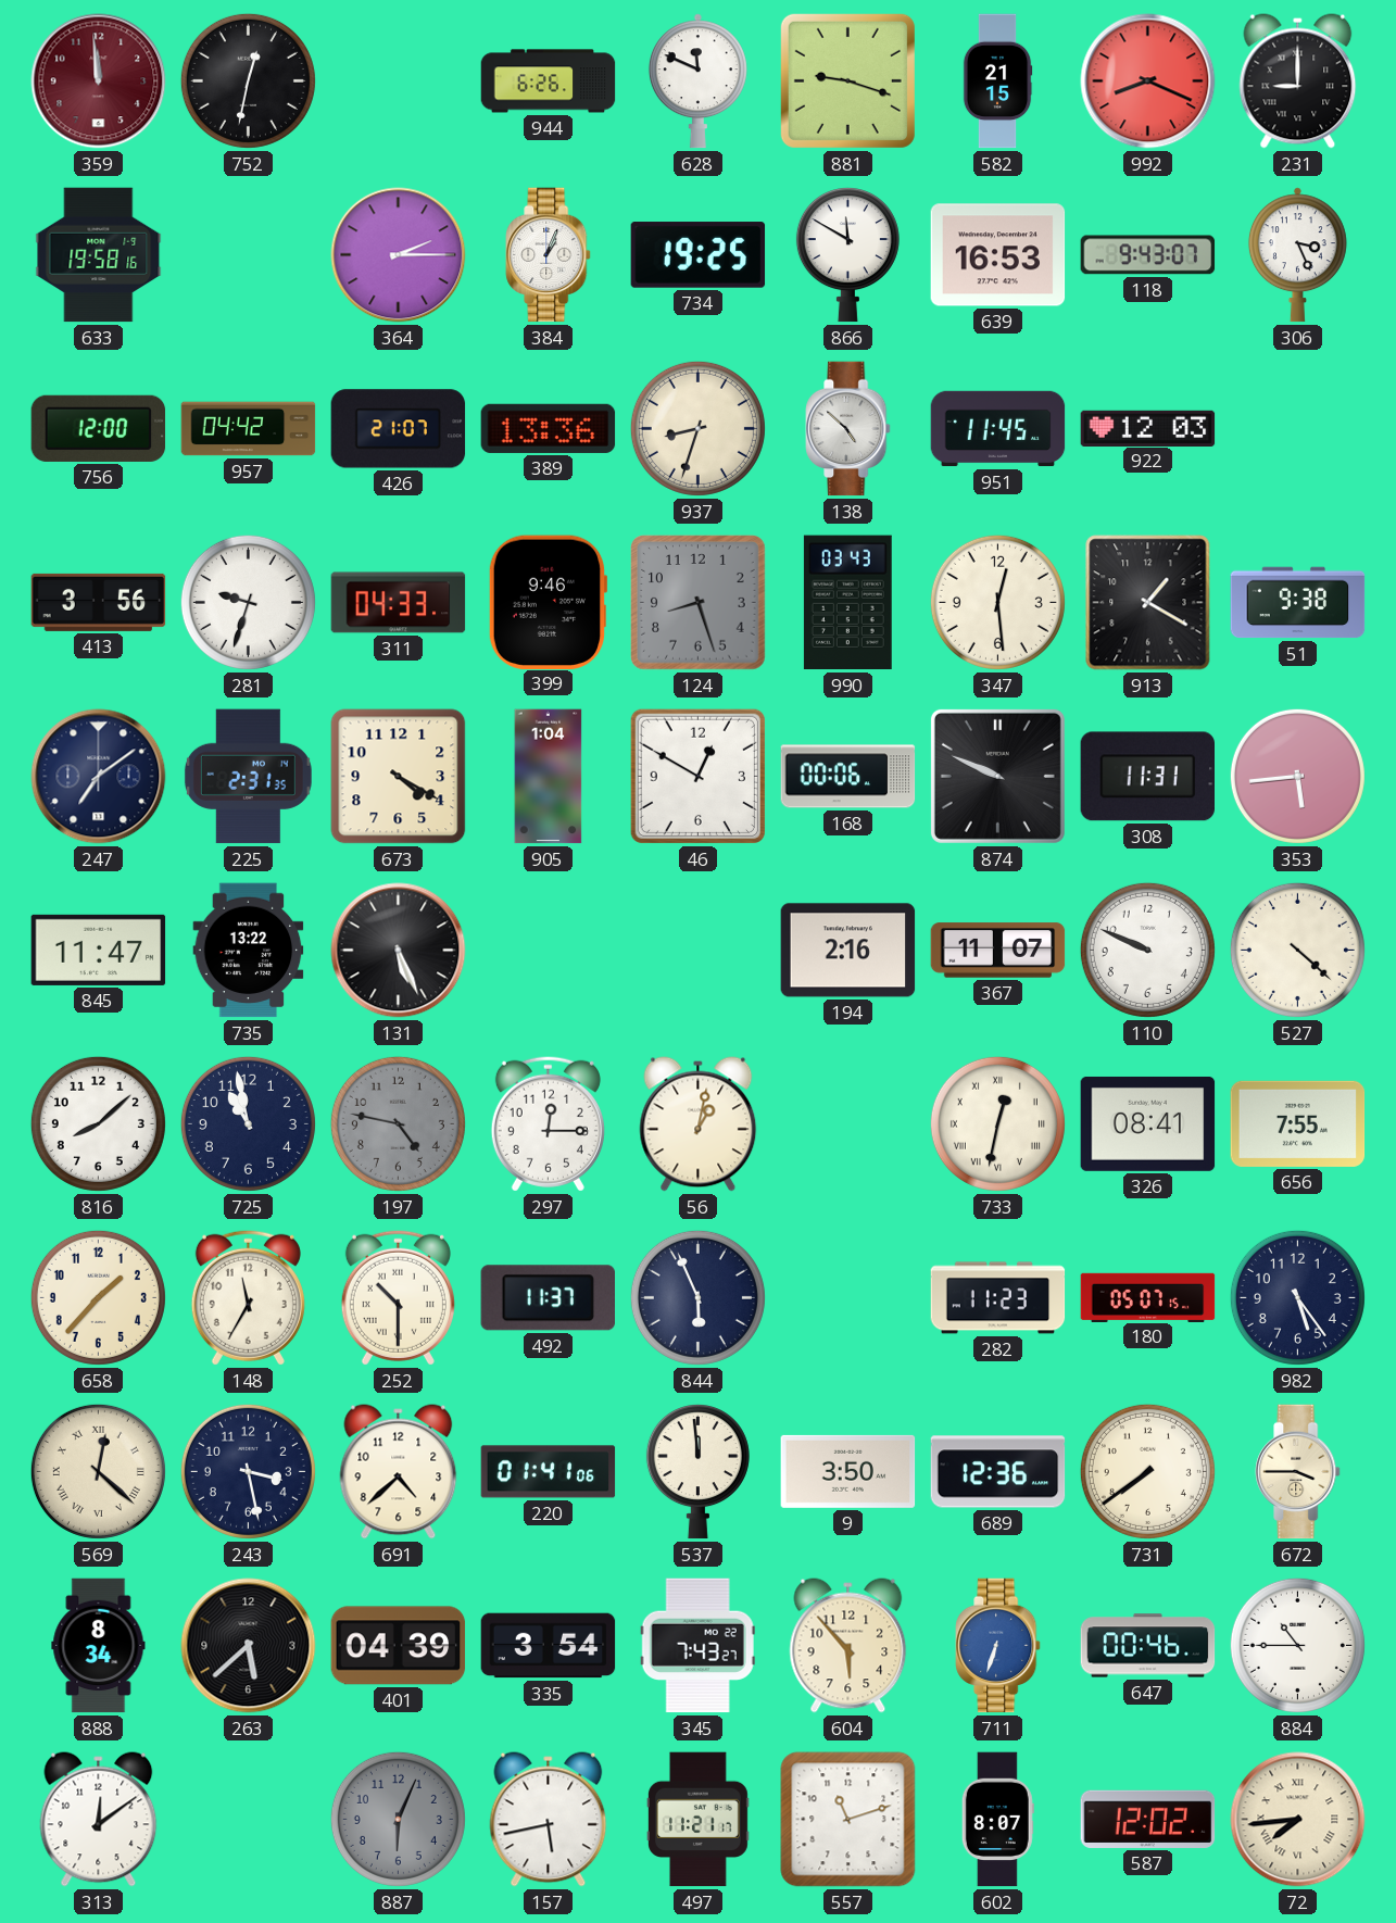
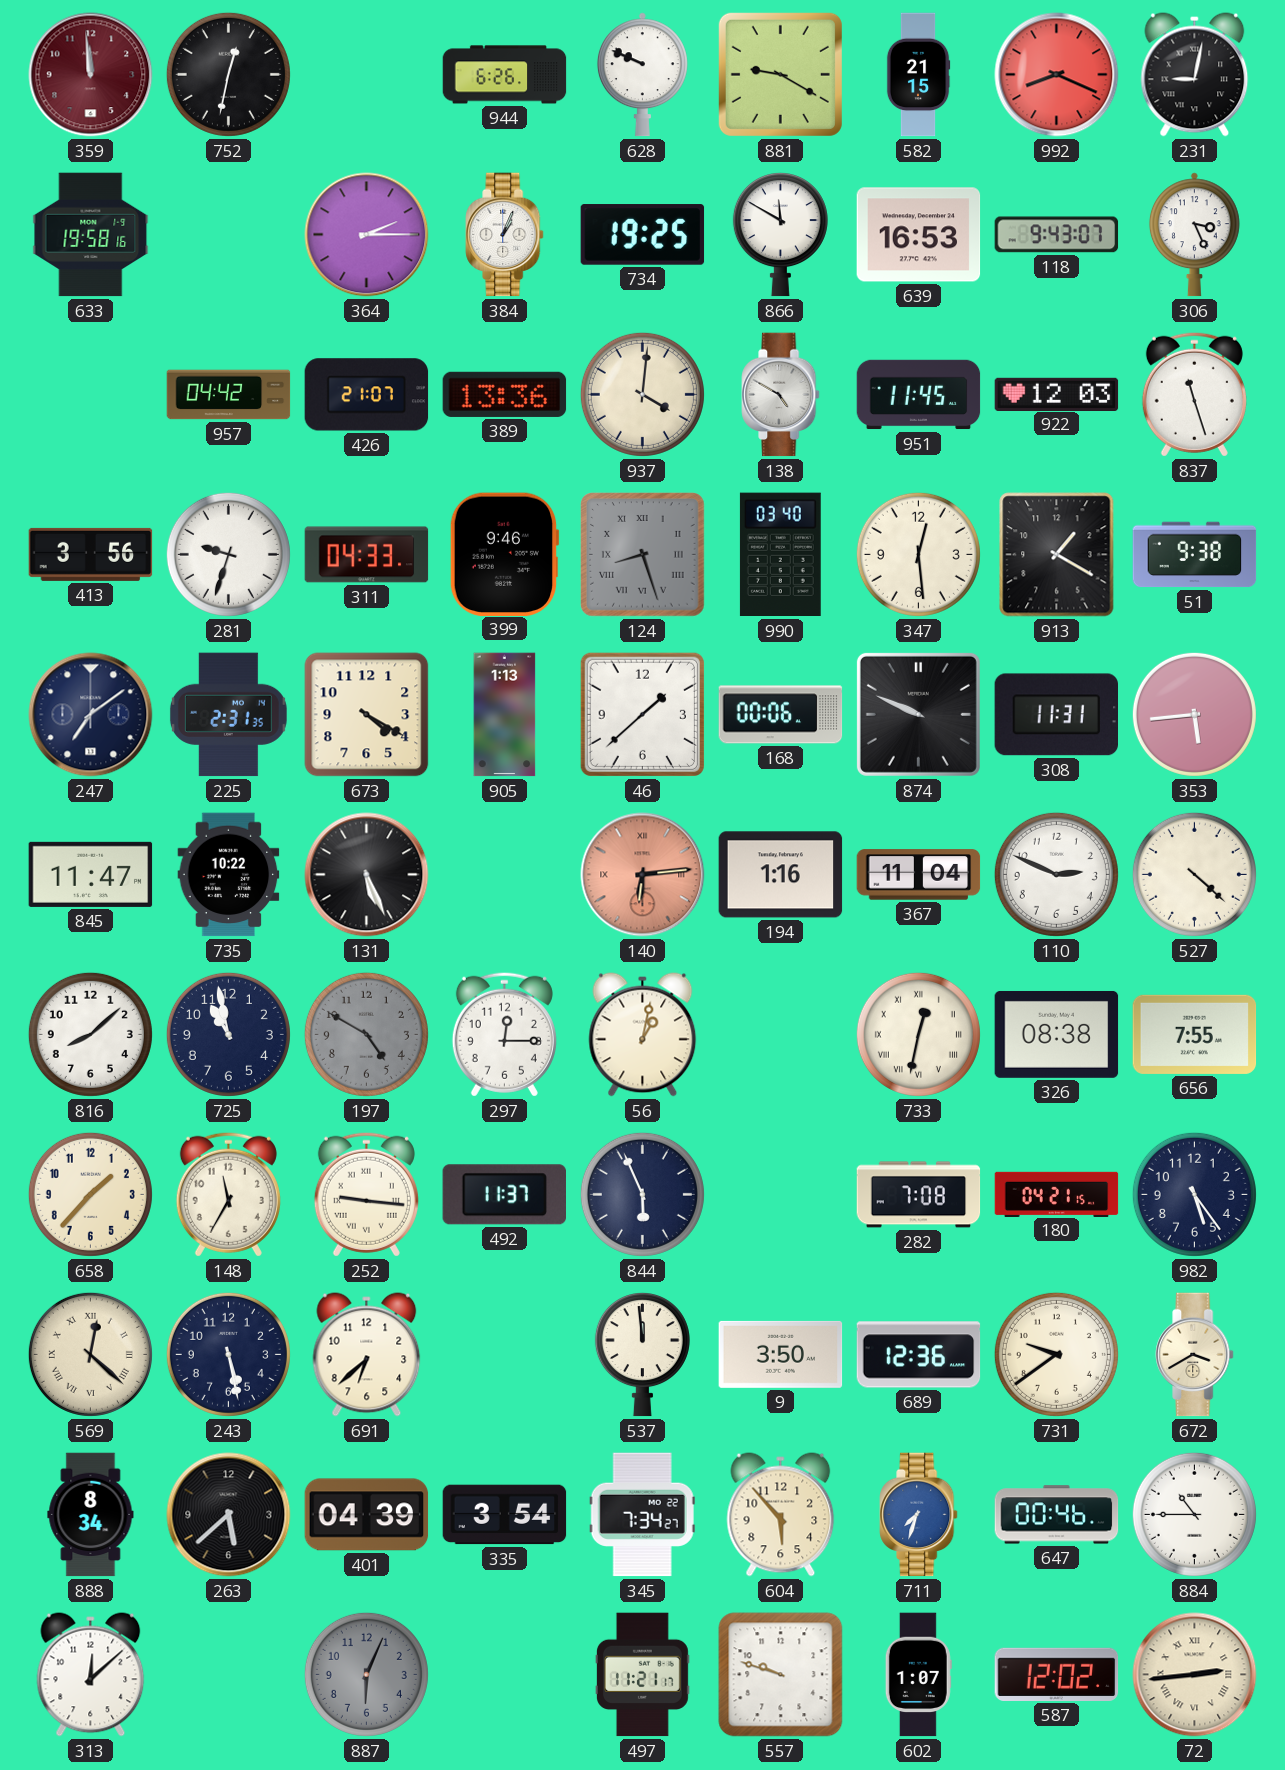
628: 11:49 -> 9:49
881: 9:18 -> 9:20
231: 9:00 -> 9:02
756: 12:00 -> none
937: 8:33 -> 4:01
138: 4:52 -> 4:50
837: none -> 11:27
124 numerals: Arabic -> Roman
990: 03:43 -> 03:40
905: 1:04 -> 1:13
46: 12:50 -> 1:38
735: 13:22 -> 10:22
140: none -> 6:14
194: 2:16 -> 1:16
367: 11:07 -> 11:04
110: 9:49 -> 2:49
197: 4:47 -> 4:50
326: 08:41 -> 08:38
252: 10:30 -> 9:16
282: 11:23 -> 7:08
180: 05:07 -> 04:21
243: 3:28 -> 5:28
691: 4:38 -> 6:38
220: 01:41 -> none
731: 7:39 -> 9:39
672: 3:45 -> 3:40
345: 7:43 -> 7:34
711: 6:33 -> 7:33
313: 12:09 -> 12:08
157: 5:43 -> none
557: 11:12 -> 9:48
602: 8:07 -> 1:07
72: 7:44 -> 2:44
